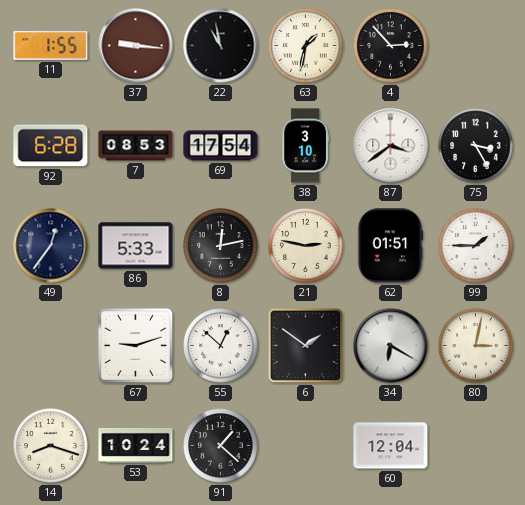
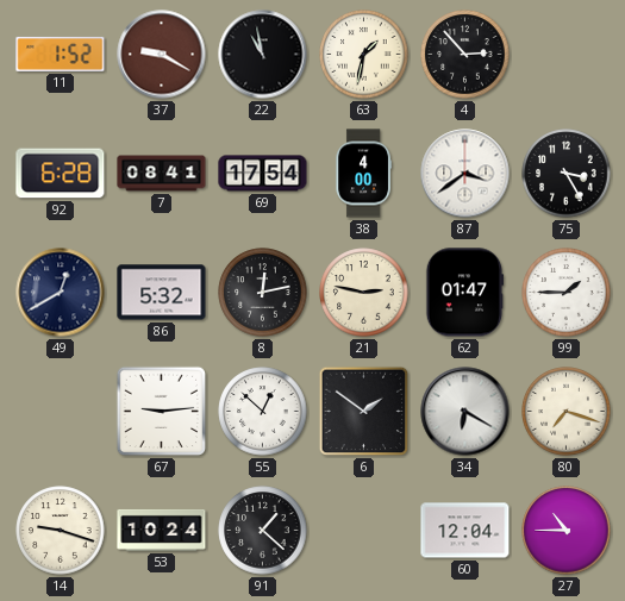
11: 1:55 -> 1:52
37: 9:16 -> 9:20
7: 08:53 -> 08:41
38: 3:10 -> 4:00
49: 12:36 -> 12:40
86: 5:33 -> 5:32
62: 01:51 -> 01:47
67: 9:12 -> 9:14
80: 3:02 -> 7:18
14: 8:18 -> 9:18
27: none -> 10:45
